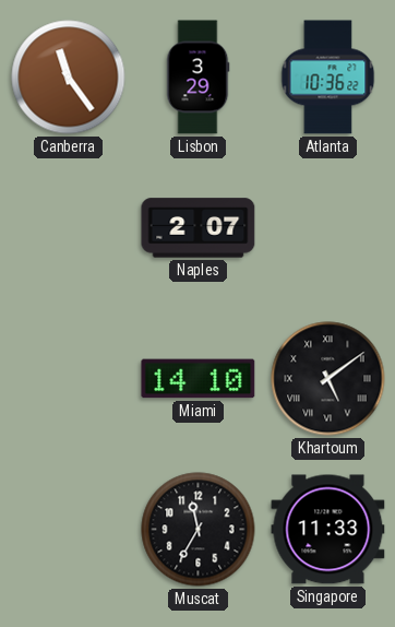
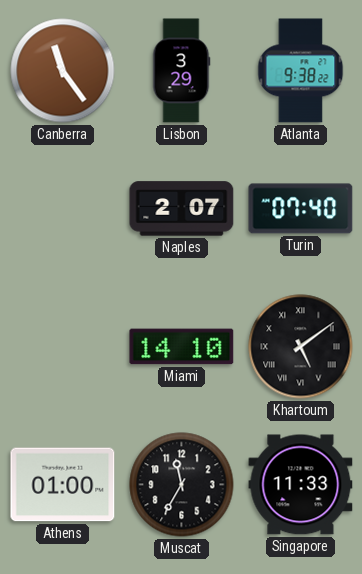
Atlanta: 10:36 -> 9:38
Turin: none -> 07:40
Athens: none -> 01:00
